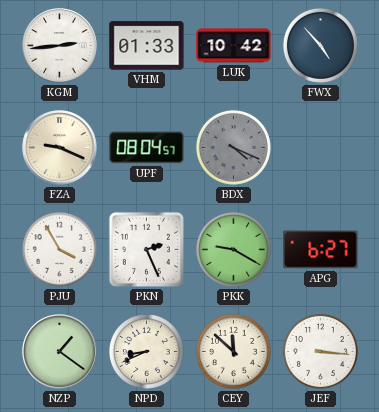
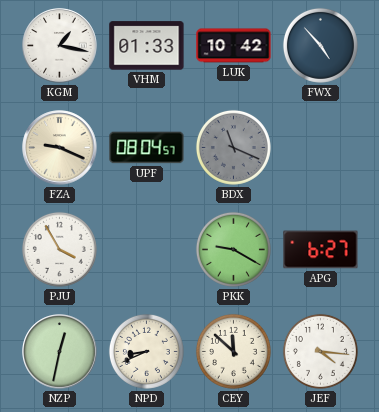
KGM: 2:44 -> 1:17
BDX: 4:19 -> 11:19
PKN: 2:26 -> none
NZP: 1:21 -> 12:32
JEF: 3:16 -> 4:16
